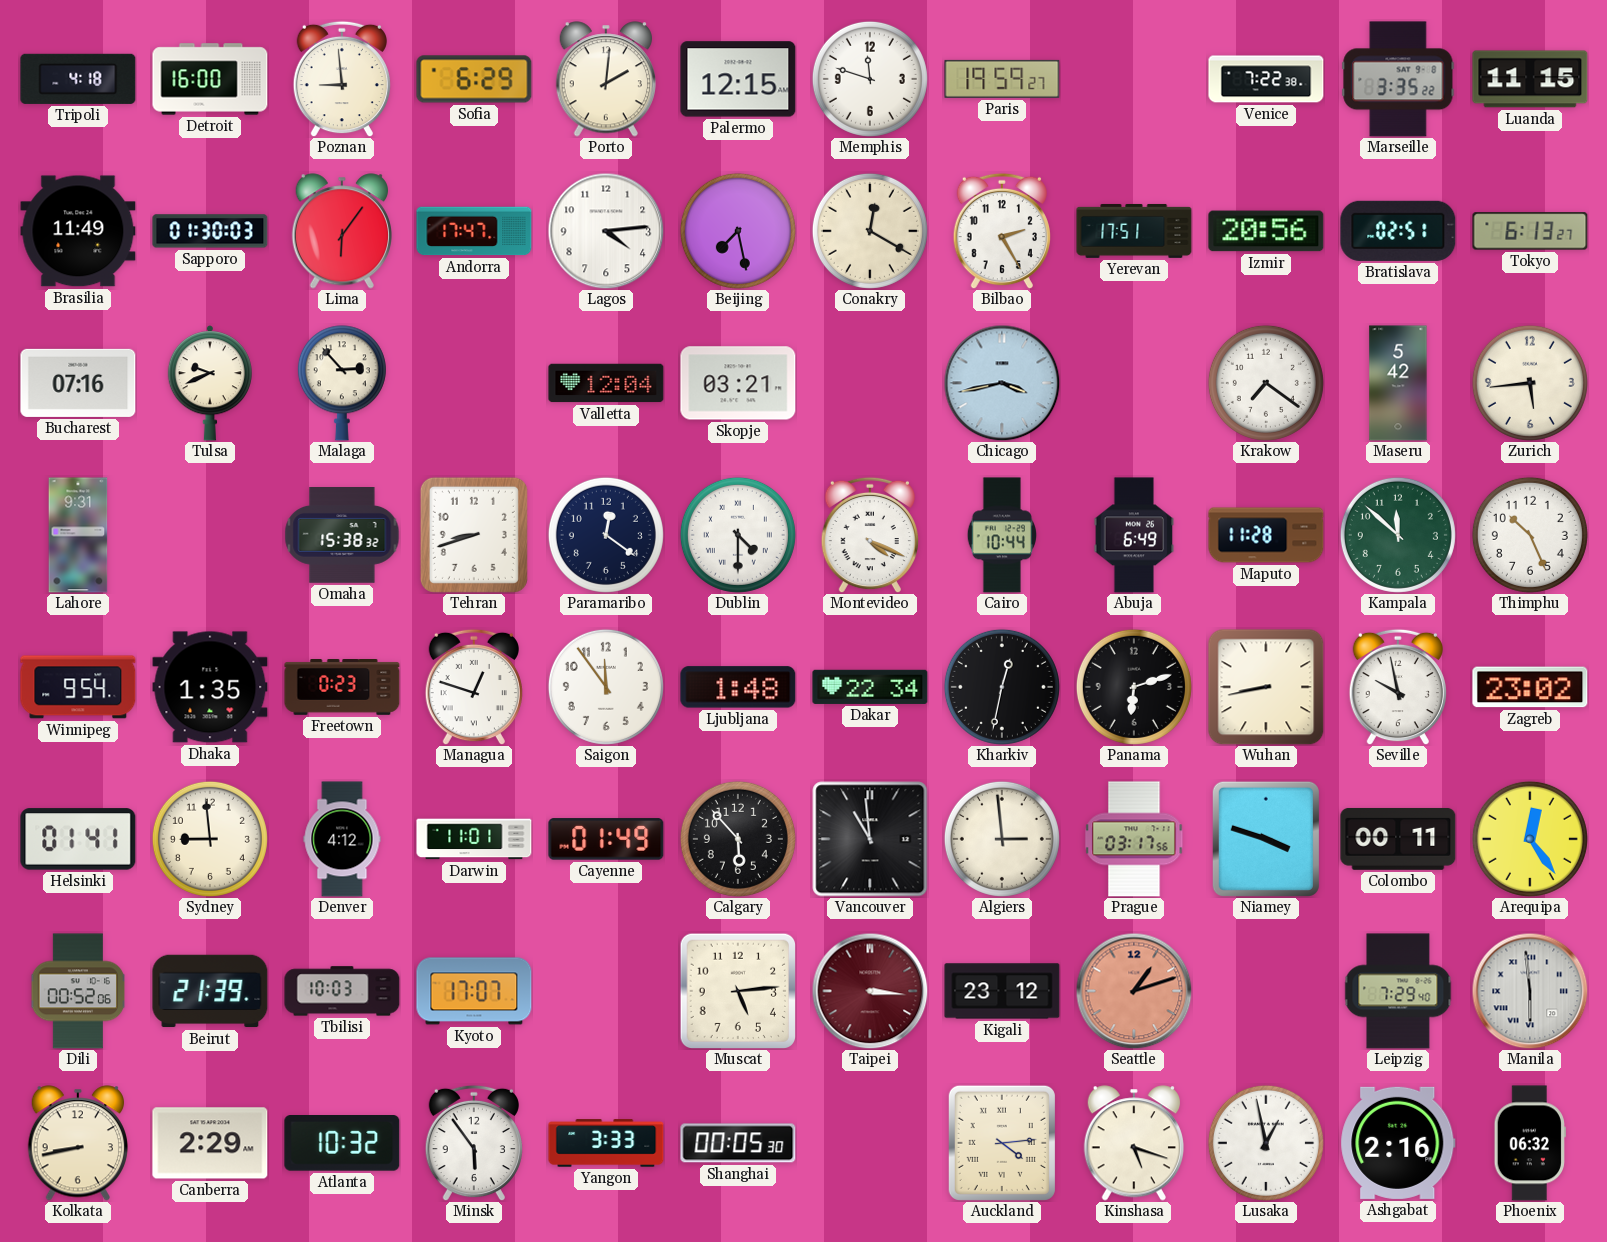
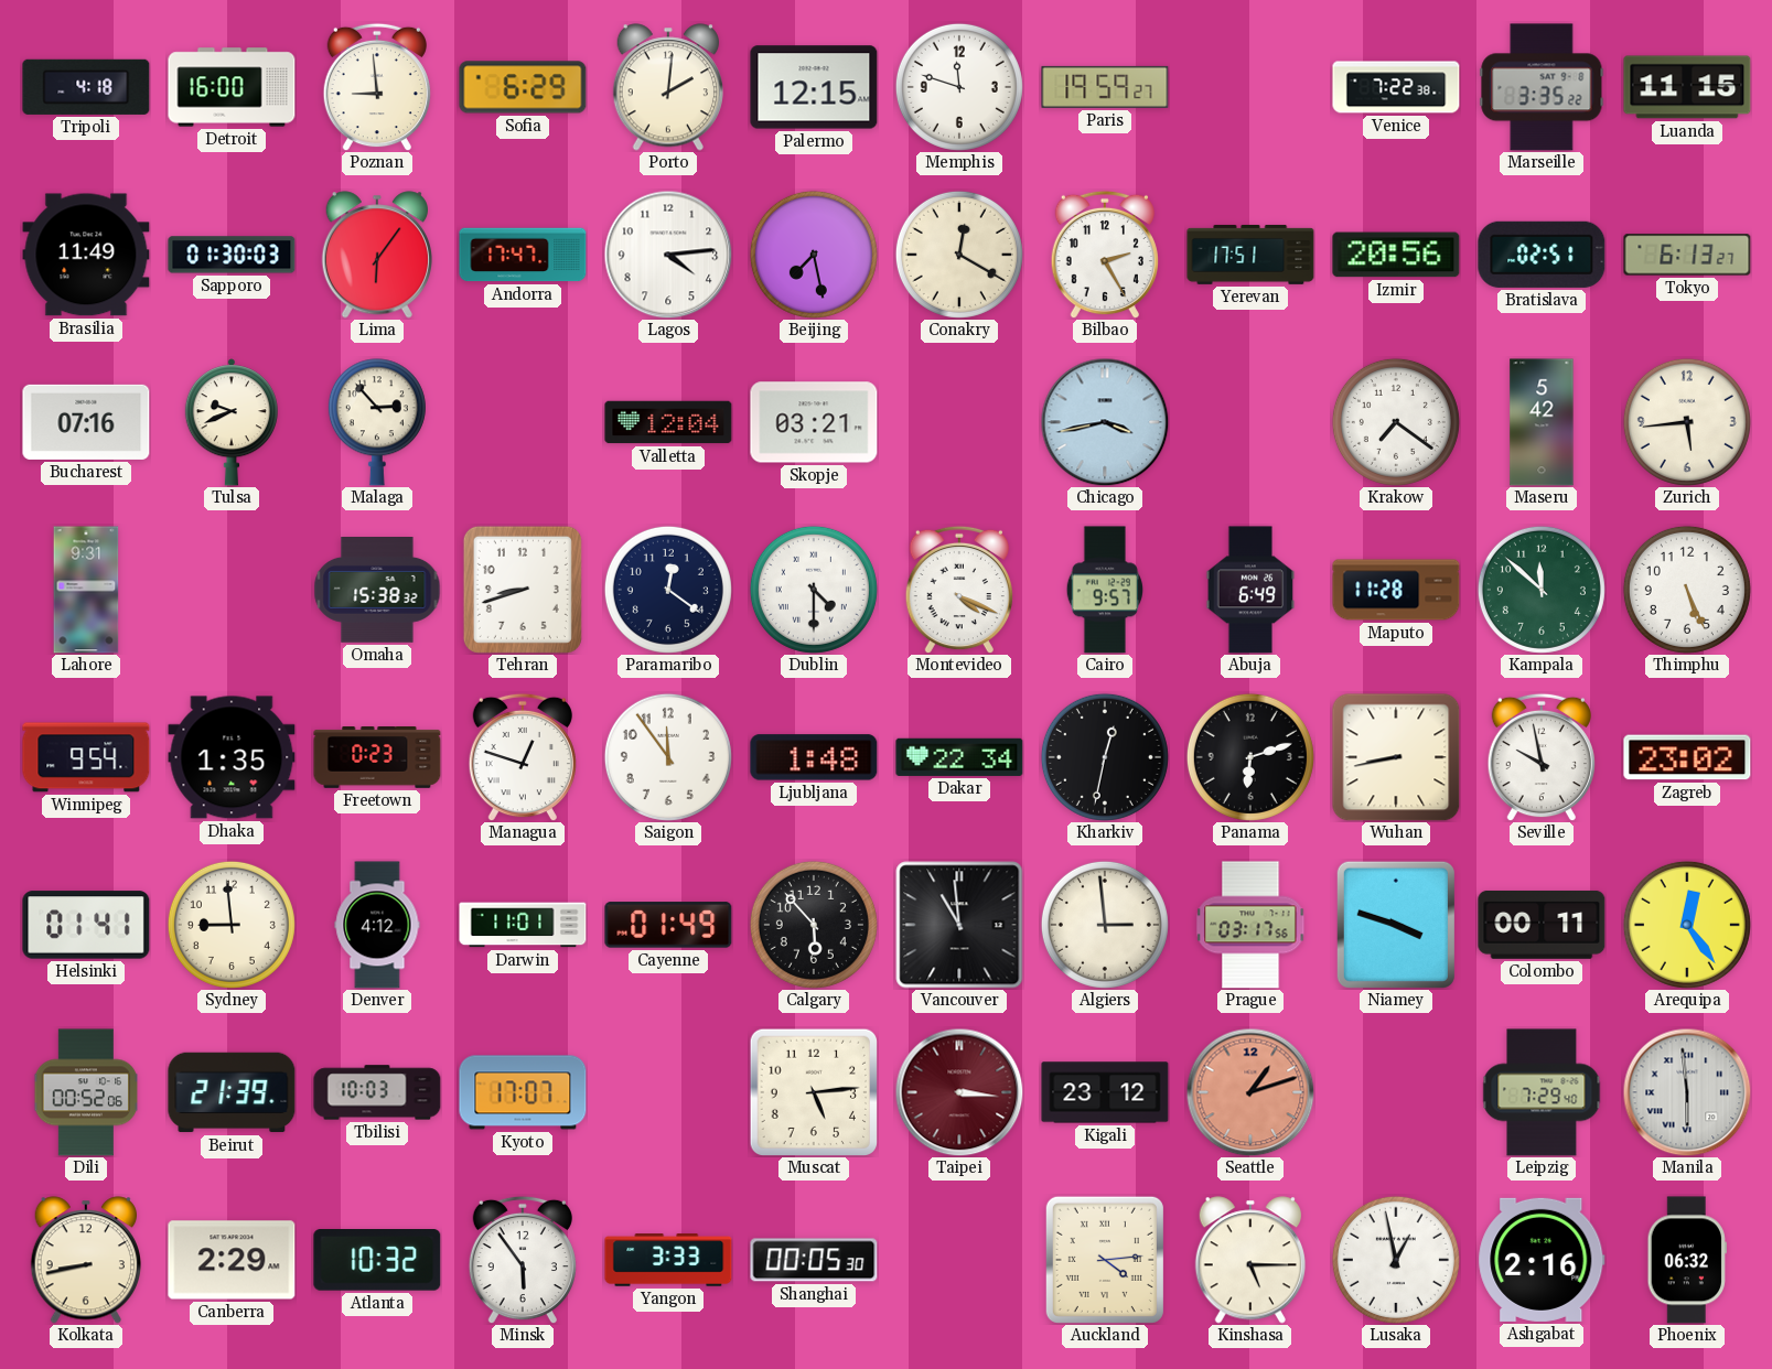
Cairo: 10:44 -> 9:57
Thimphu: 10:26 -> 5:26
Kinshasa: 5:18 -> 5:15
